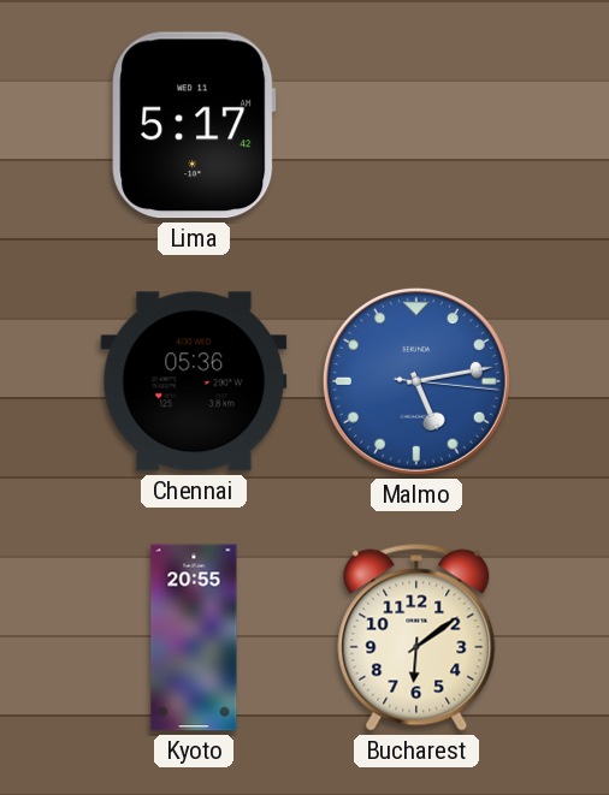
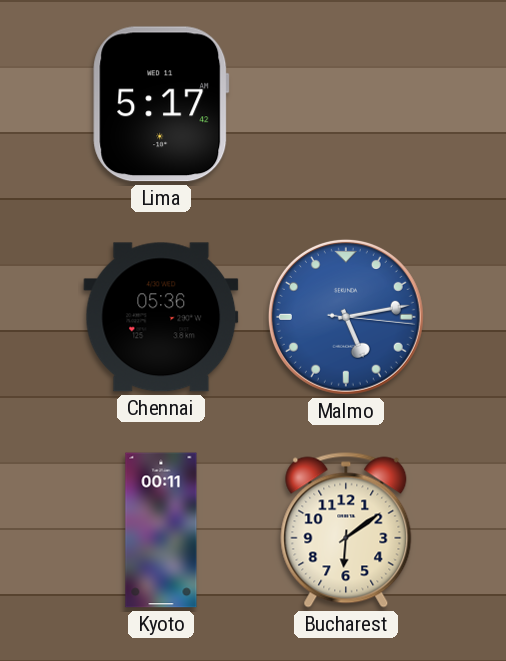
Kyoto: 20:55 -> 00:11
